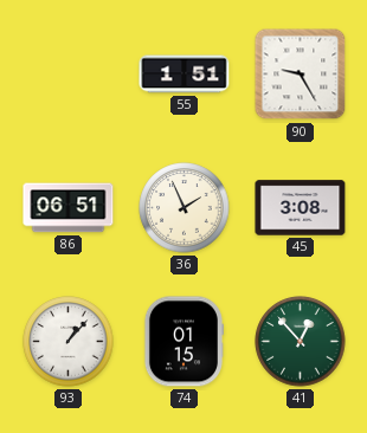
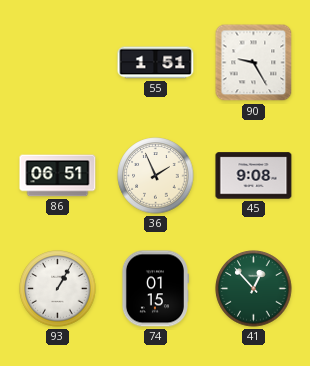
45: 3:08 -> 9:08
93: 1:07 -> 1:05
